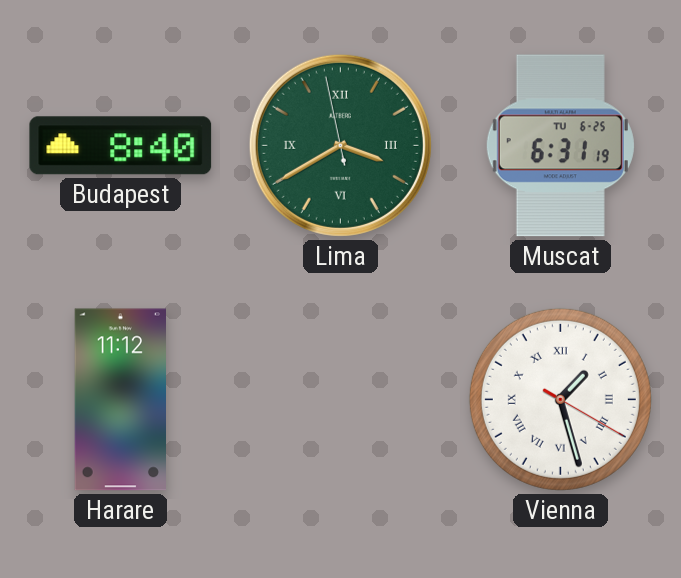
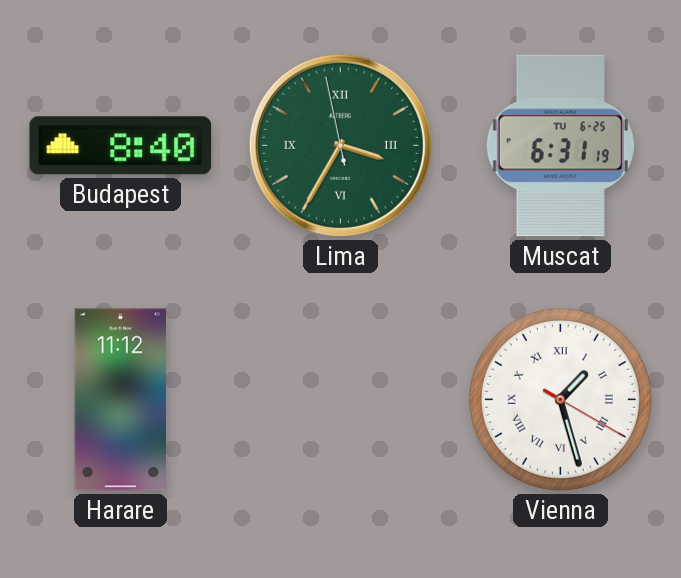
Lima: 3:39 -> 3:34
